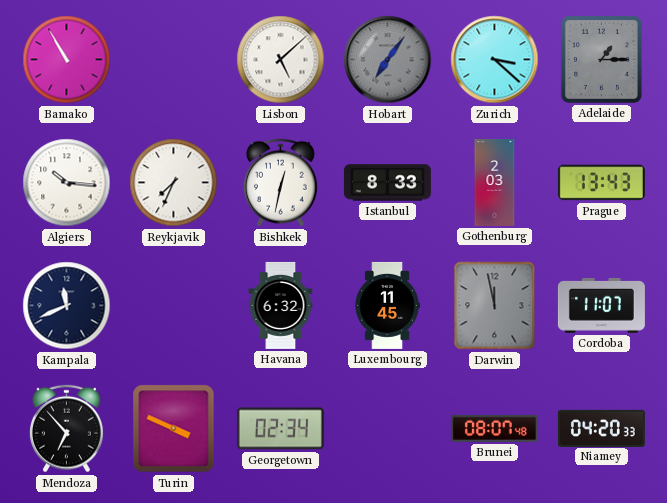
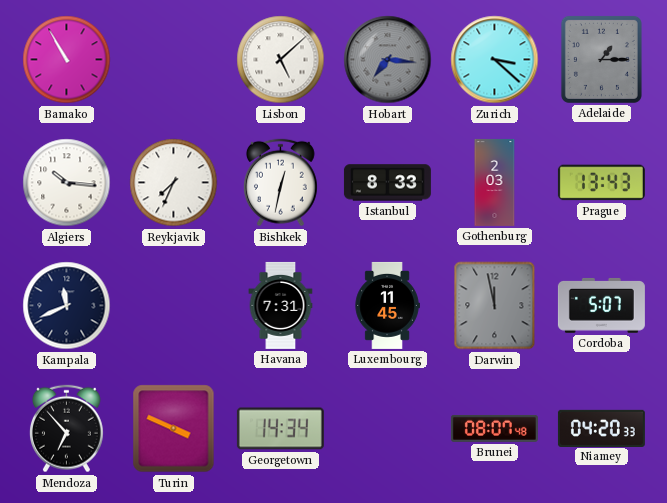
Hobart: 7:06 -> 7:16
Havana: 6:32 -> 7:31
Cordoba: 11:07 -> 5:07
Georgetown: 02:34 -> 14:34
